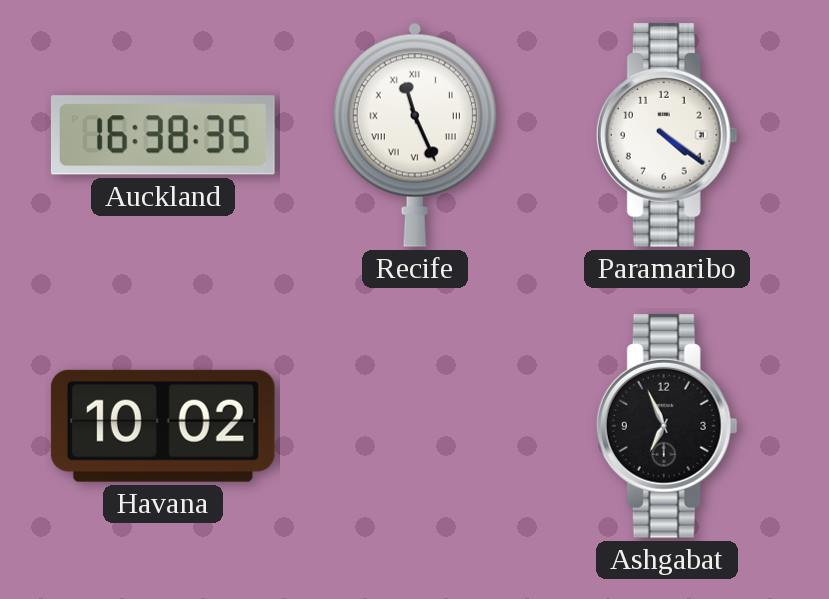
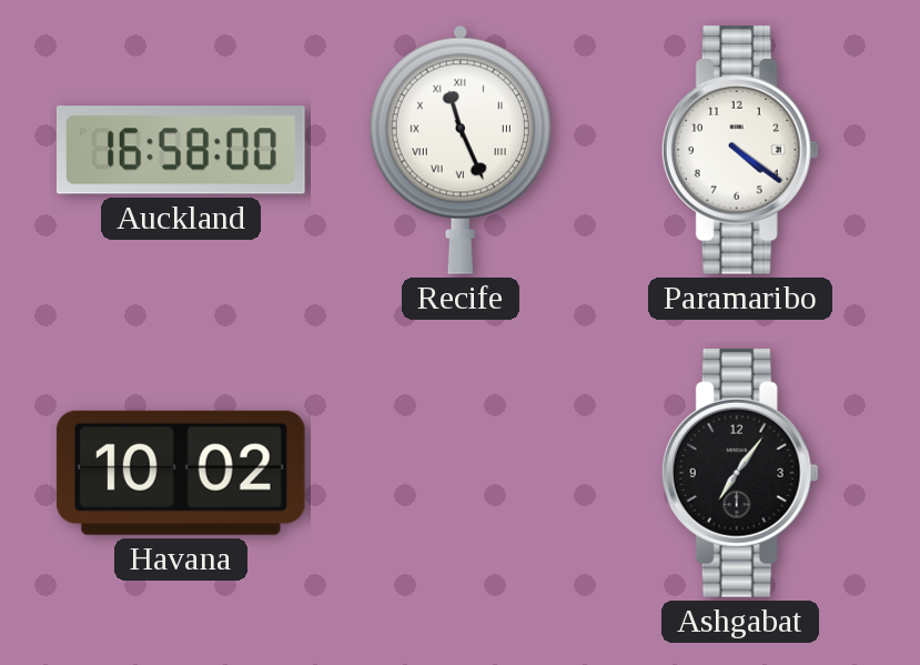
Auckland: 16:38 -> 16:58
Ashgabat: 6:56 -> 7:06
